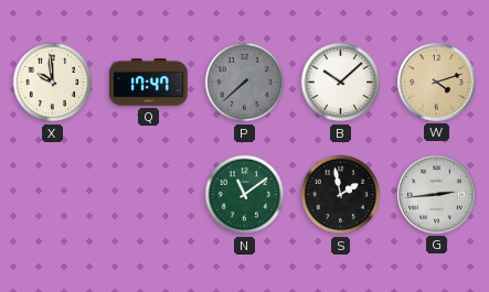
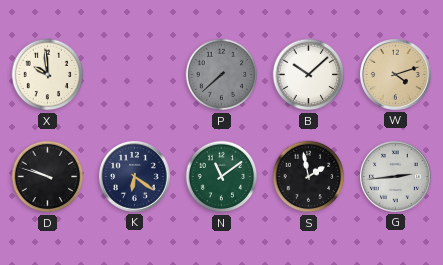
Q: 17:47 -> none
D: none -> 9:48
K: none -> 6:21
